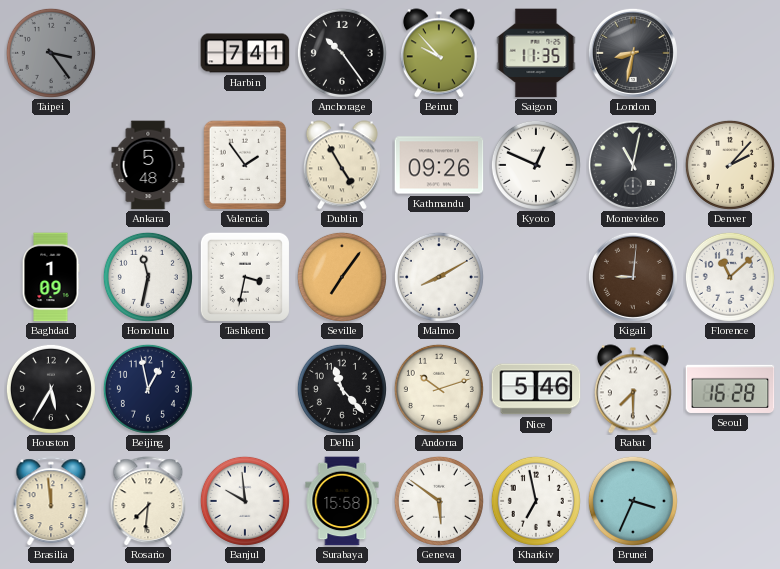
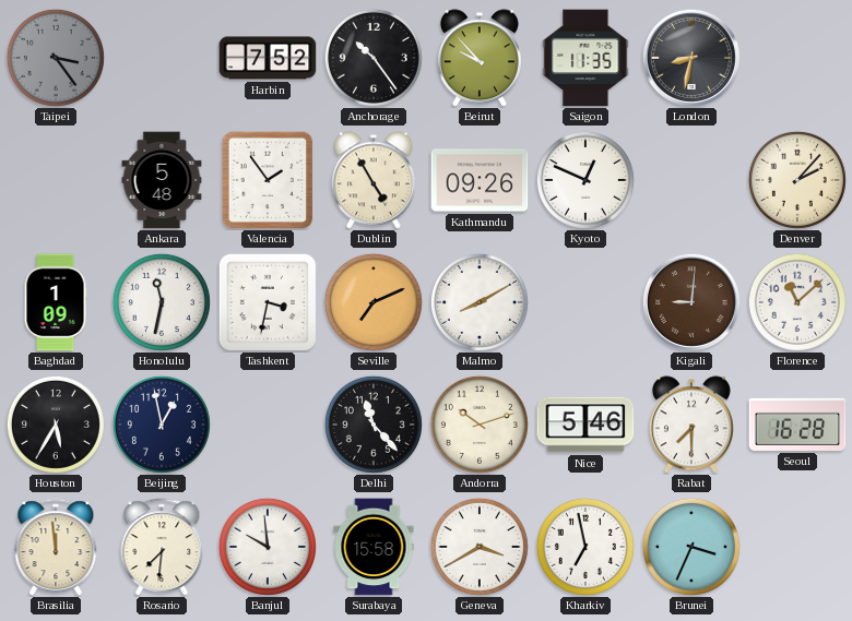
Harbin: 7:41 -> 7:52
Montevideo: 11:02 -> none
Seville: 7:06 -> 7:11
Geneva: 5:51 -> 3:40
